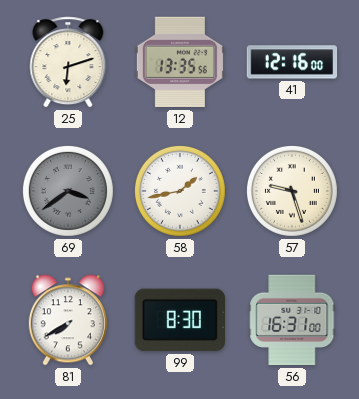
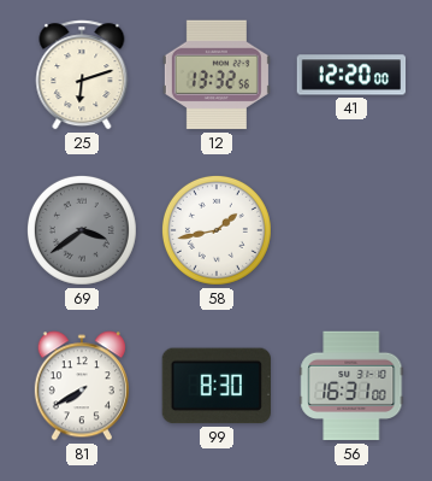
12: 13:35 -> 13:32
41: 12:16 -> 12:20
57: 9:27 -> none
